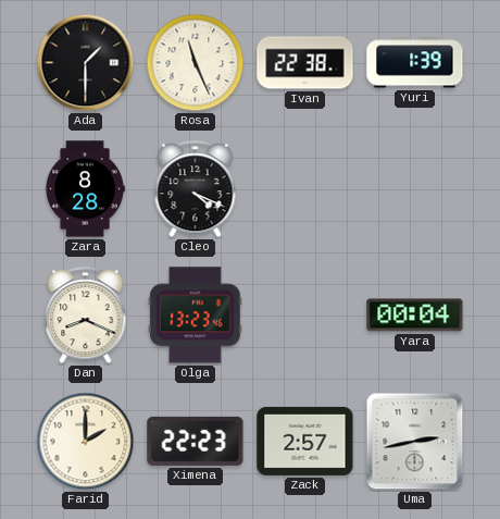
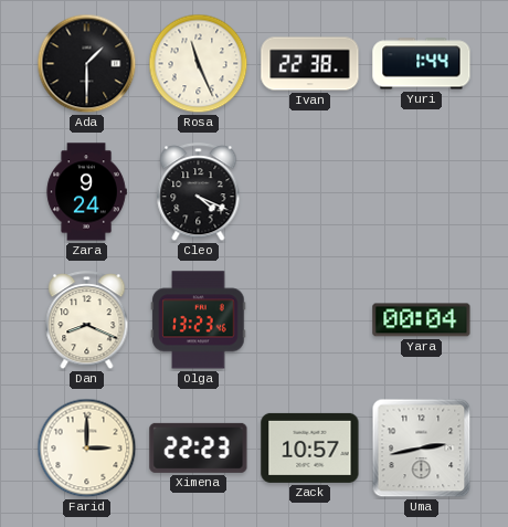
Yuri: 1:39 -> 1:44
Zara: 8:28 -> 9:24
Farid: 2:00 -> 3:00
Zack: 2:57 -> 10:57
